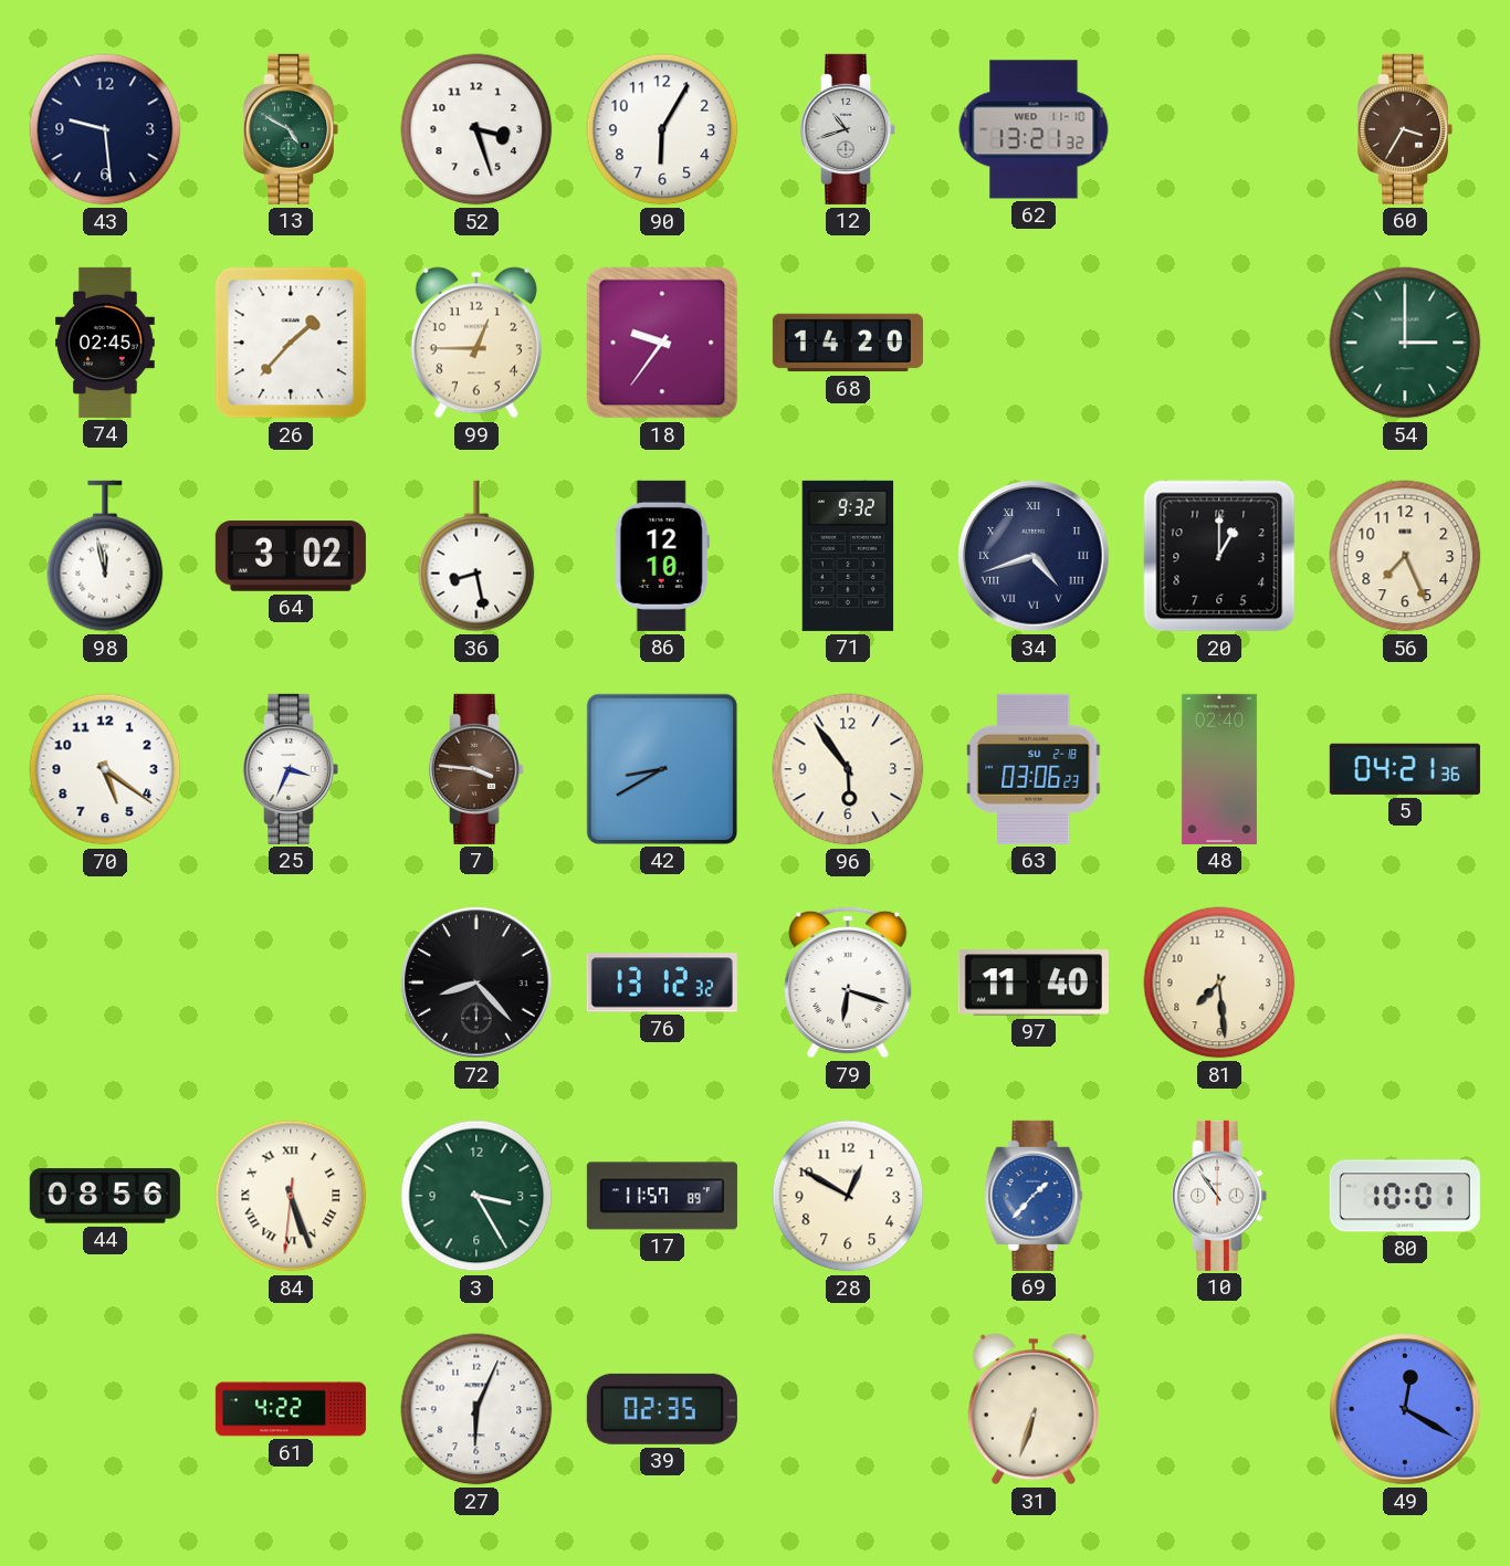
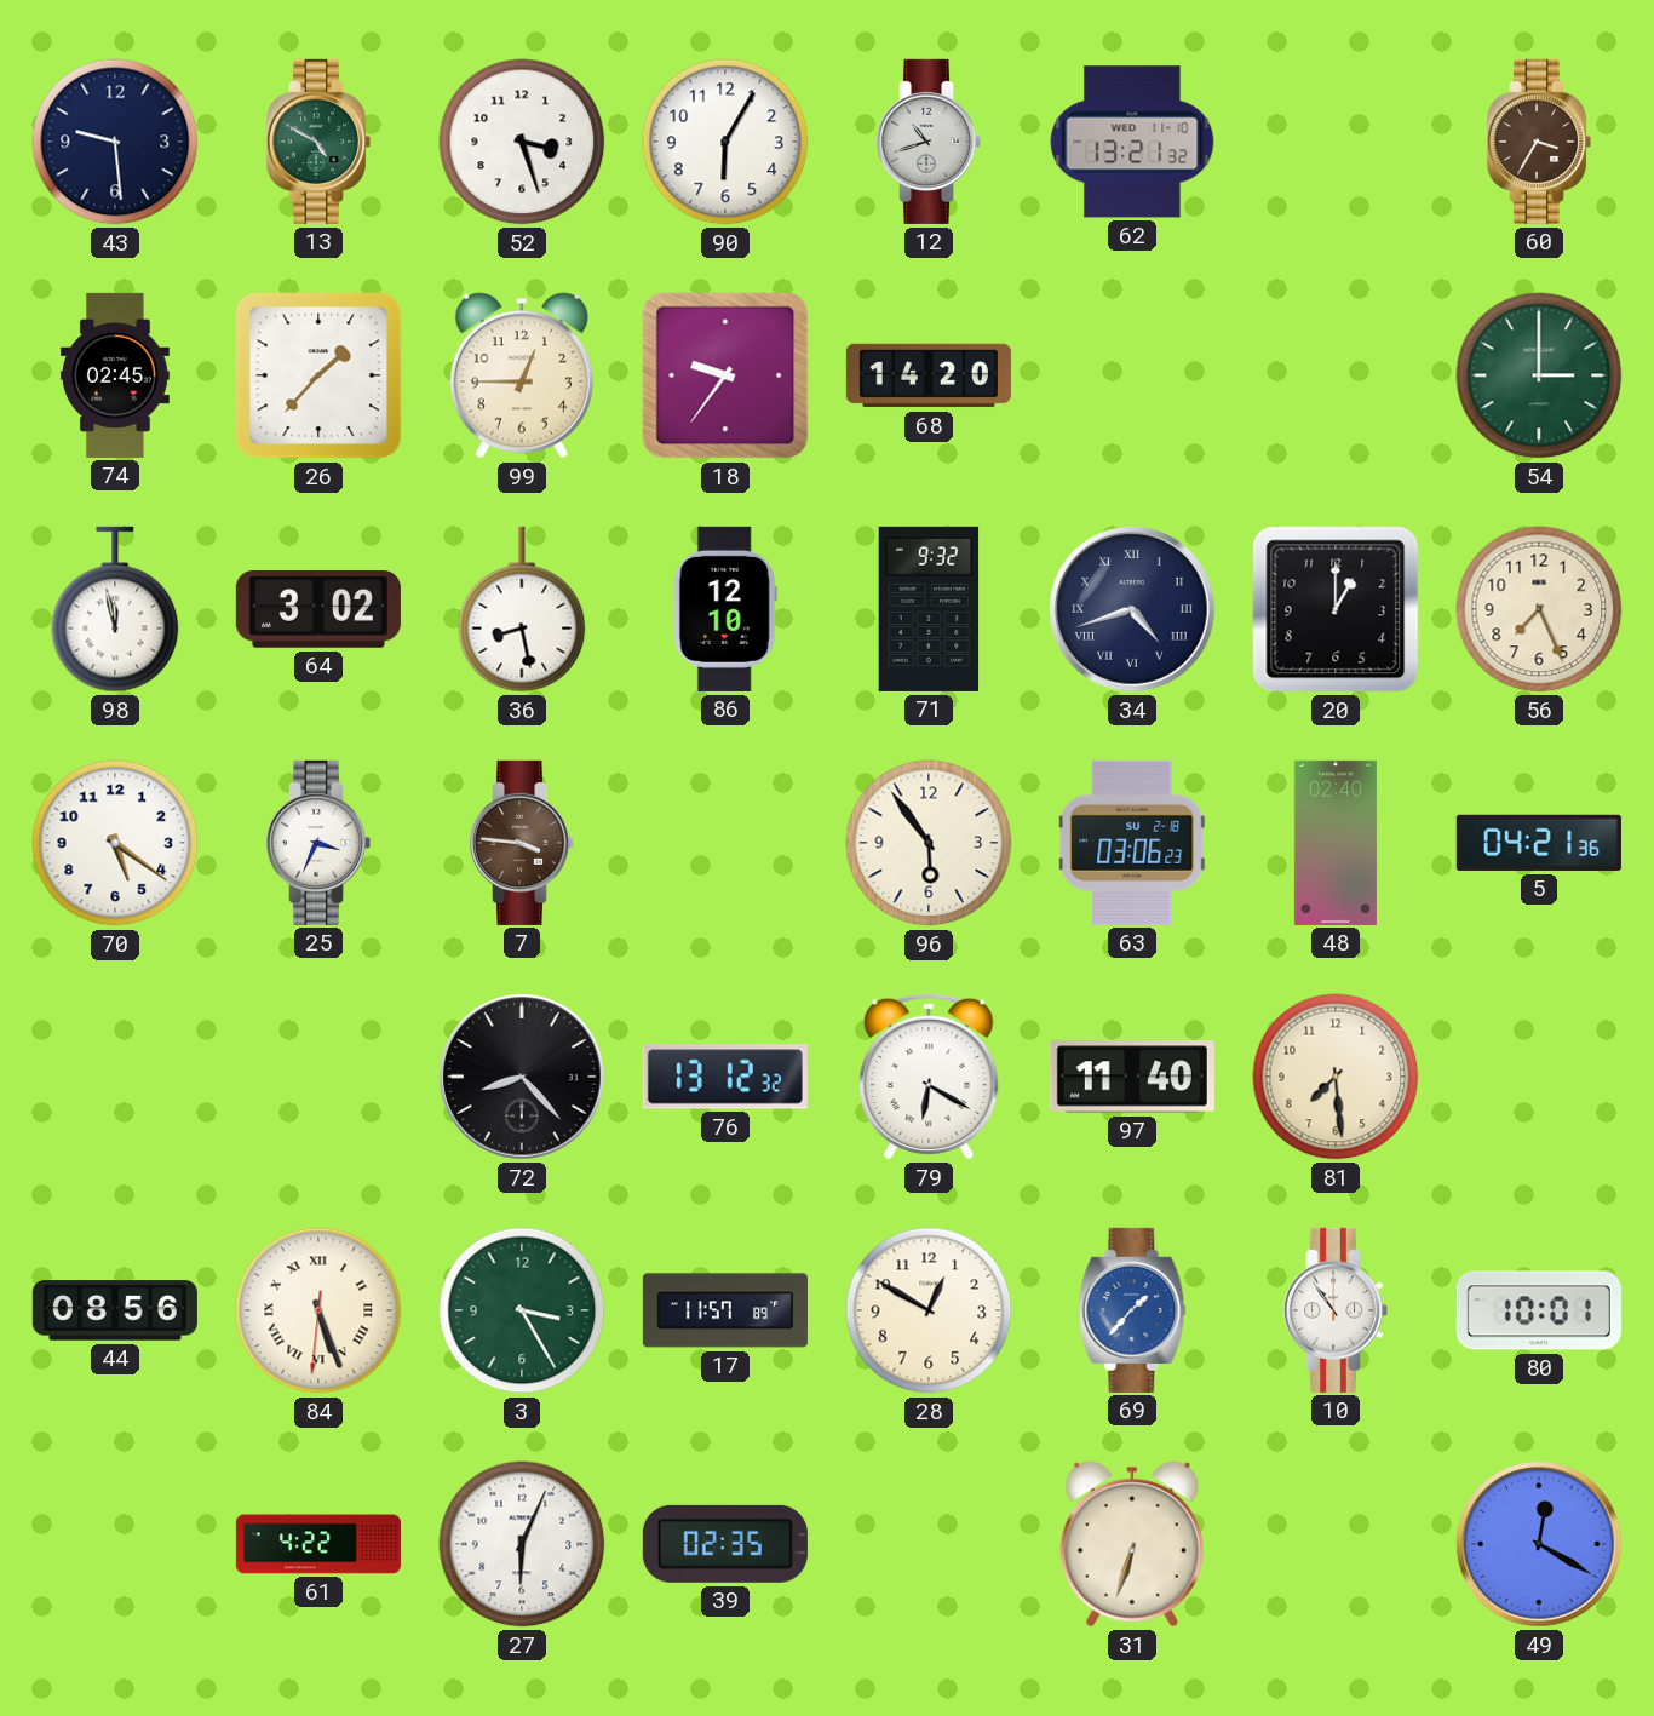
42: 8:40 -> none
79: 6:18 -> 6:20
